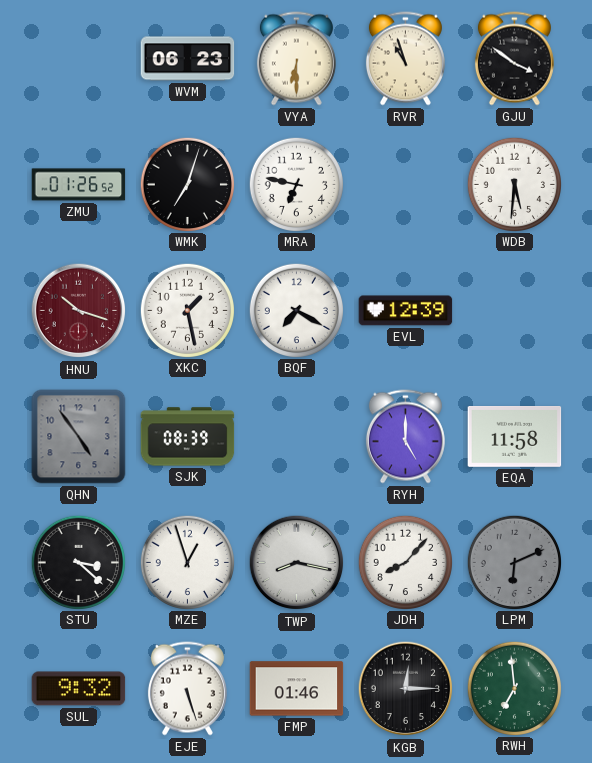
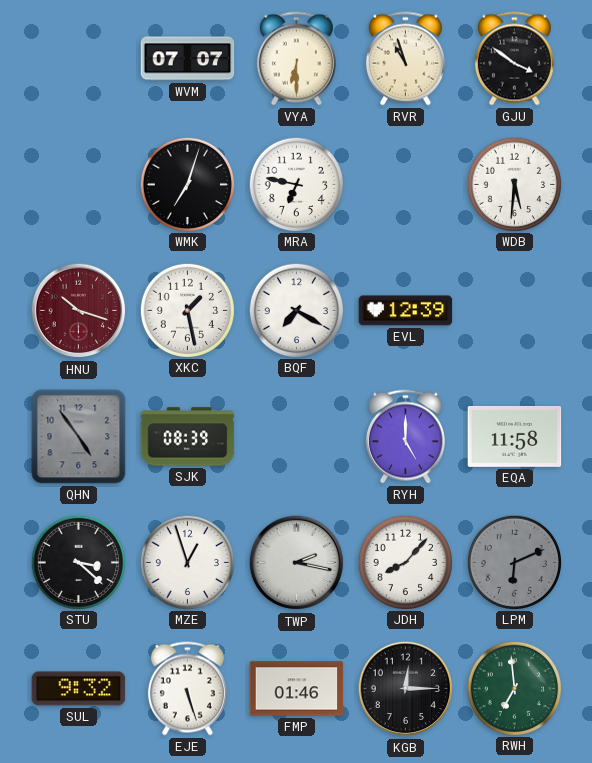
WVM: 06:23 -> 07:07
ZMU: 01:26 -> none
TWP: 8:17 -> 2:17
